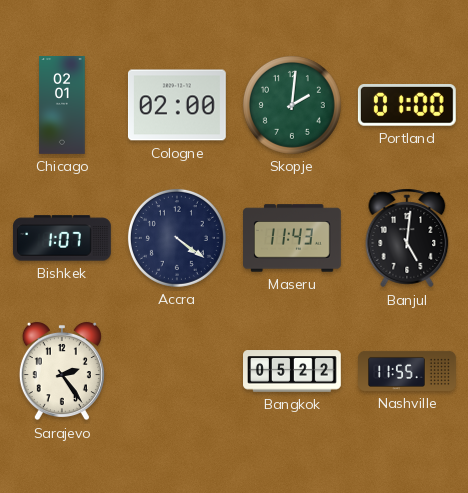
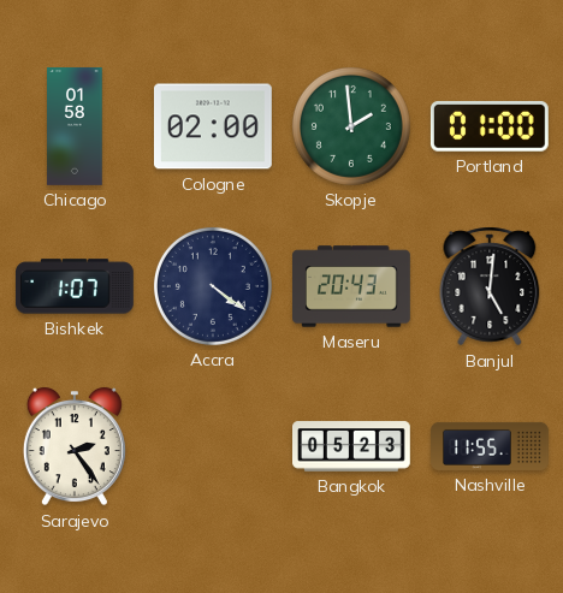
Chicago: 02:01 -> 01:58
Skopje: 2:01 -> 1:59
Maseru: 11:43 -> 20:43
Bangkok: 05:22 -> 05:23
